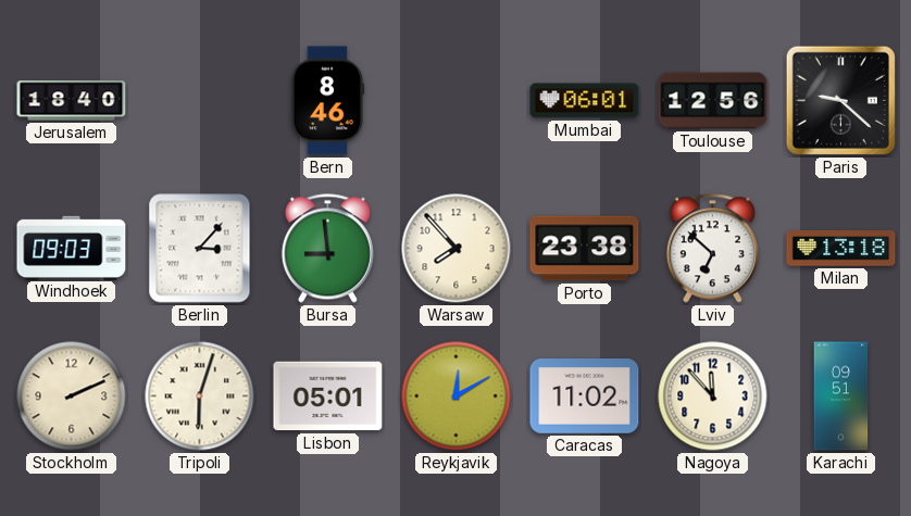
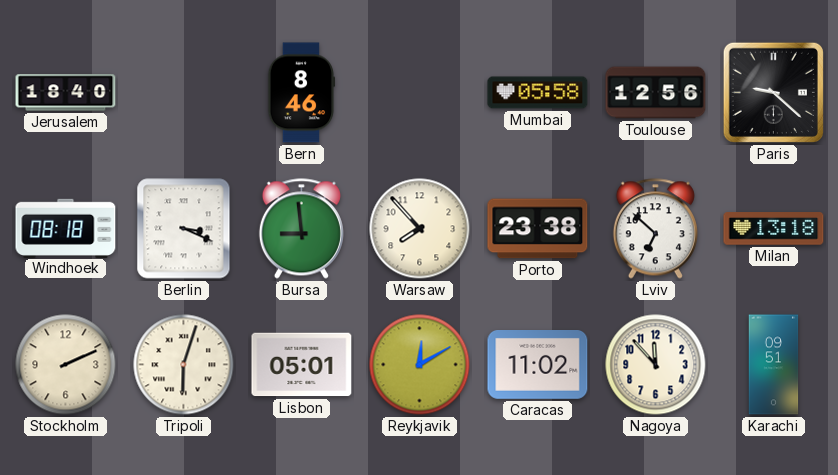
Mumbai: 06:01 -> 05:58
Windhoek: 09:03 -> 08:18
Berlin: 3:07 -> 3:19
